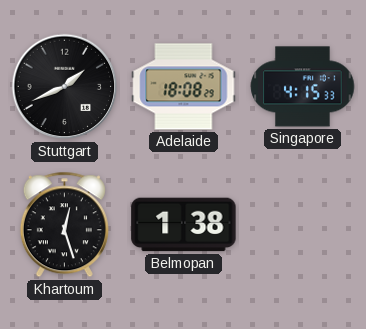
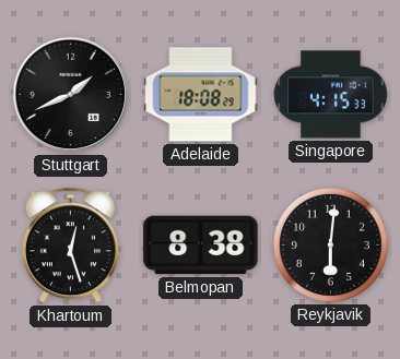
Belmopan: 1:38 -> 8:38
Reykjavik: none -> 6:01
